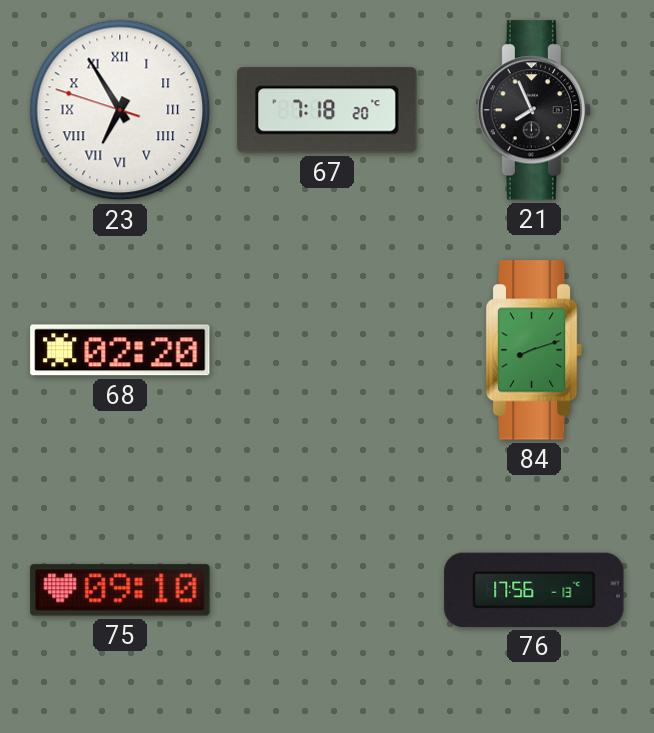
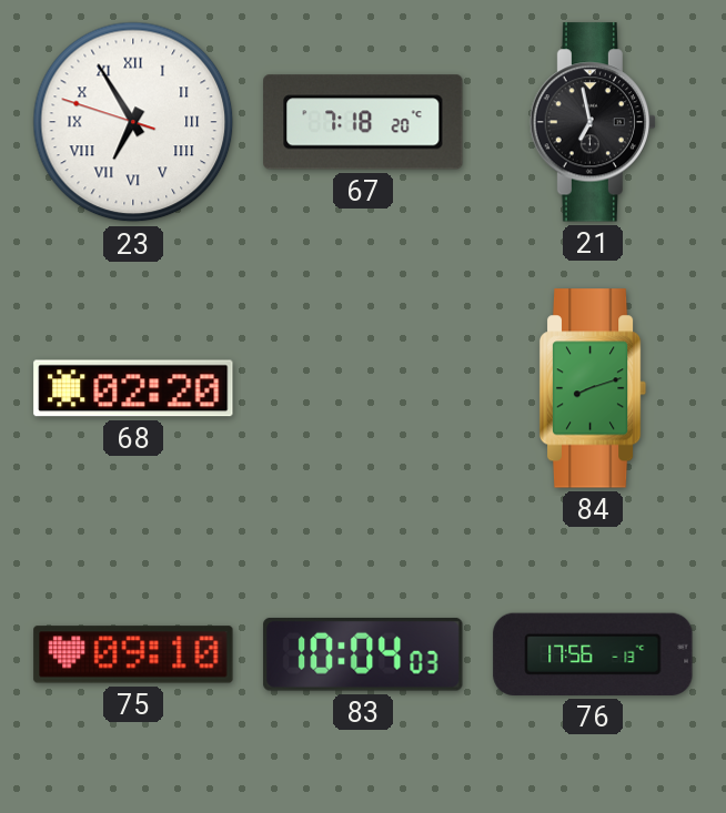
21: 7:56 -> 6:58
83: none -> 10:04
